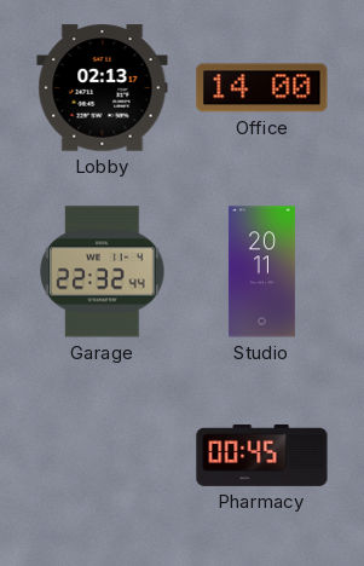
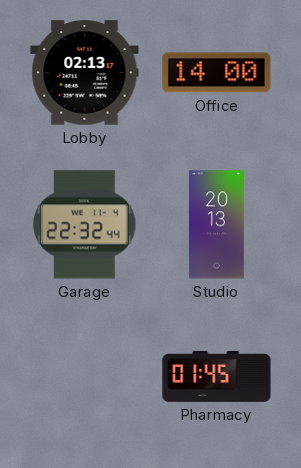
Studio: 20:11 -> 20:13
Pharmacy: 00:45 -> 01:45
